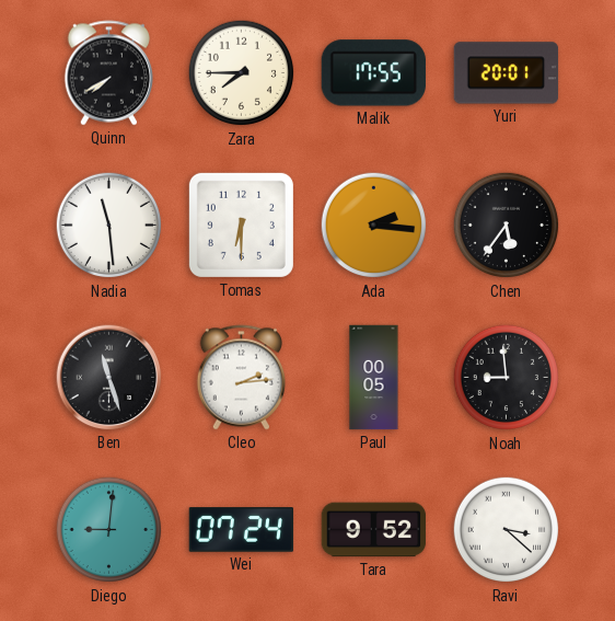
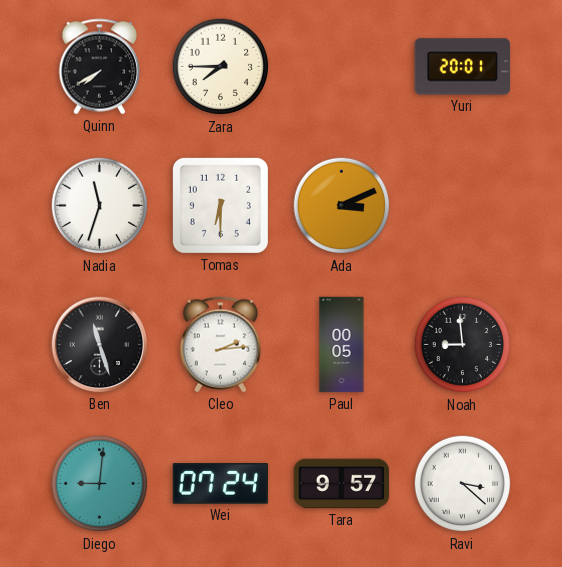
Malik: 17:55 -> none
Nadia: 11:29 -> 11:33
Ada: 2:16 -> 3:11
Chen: 5:36 -> none
Tara: 9:52 -> 9:57
